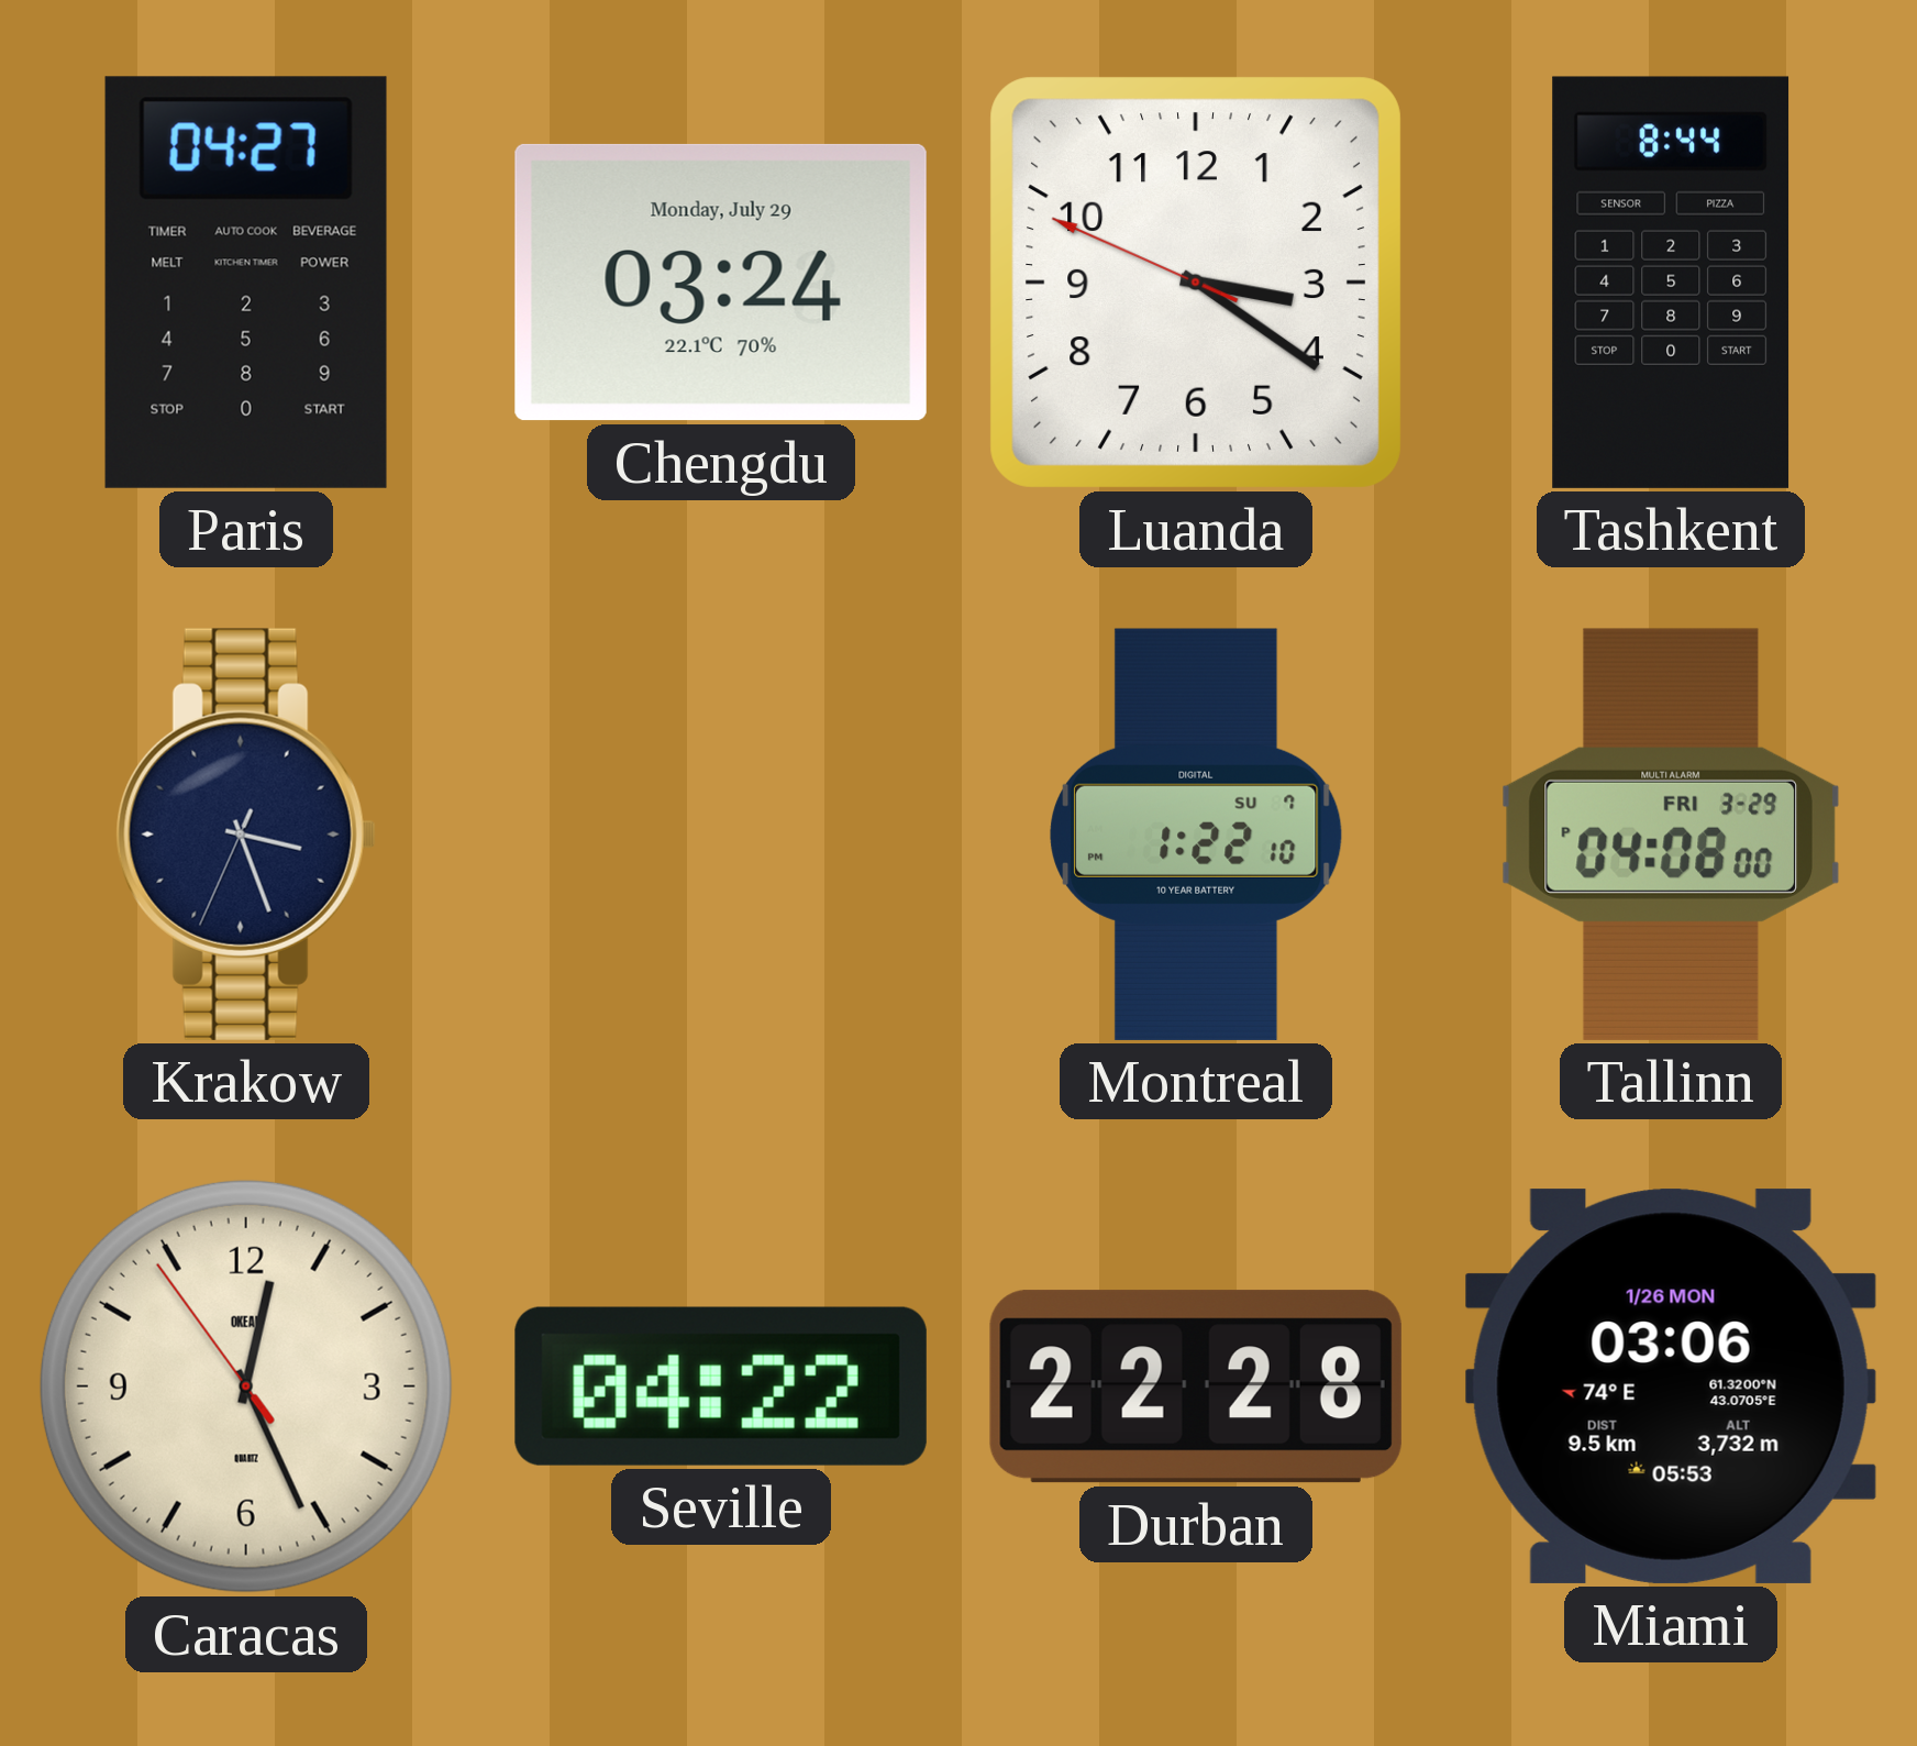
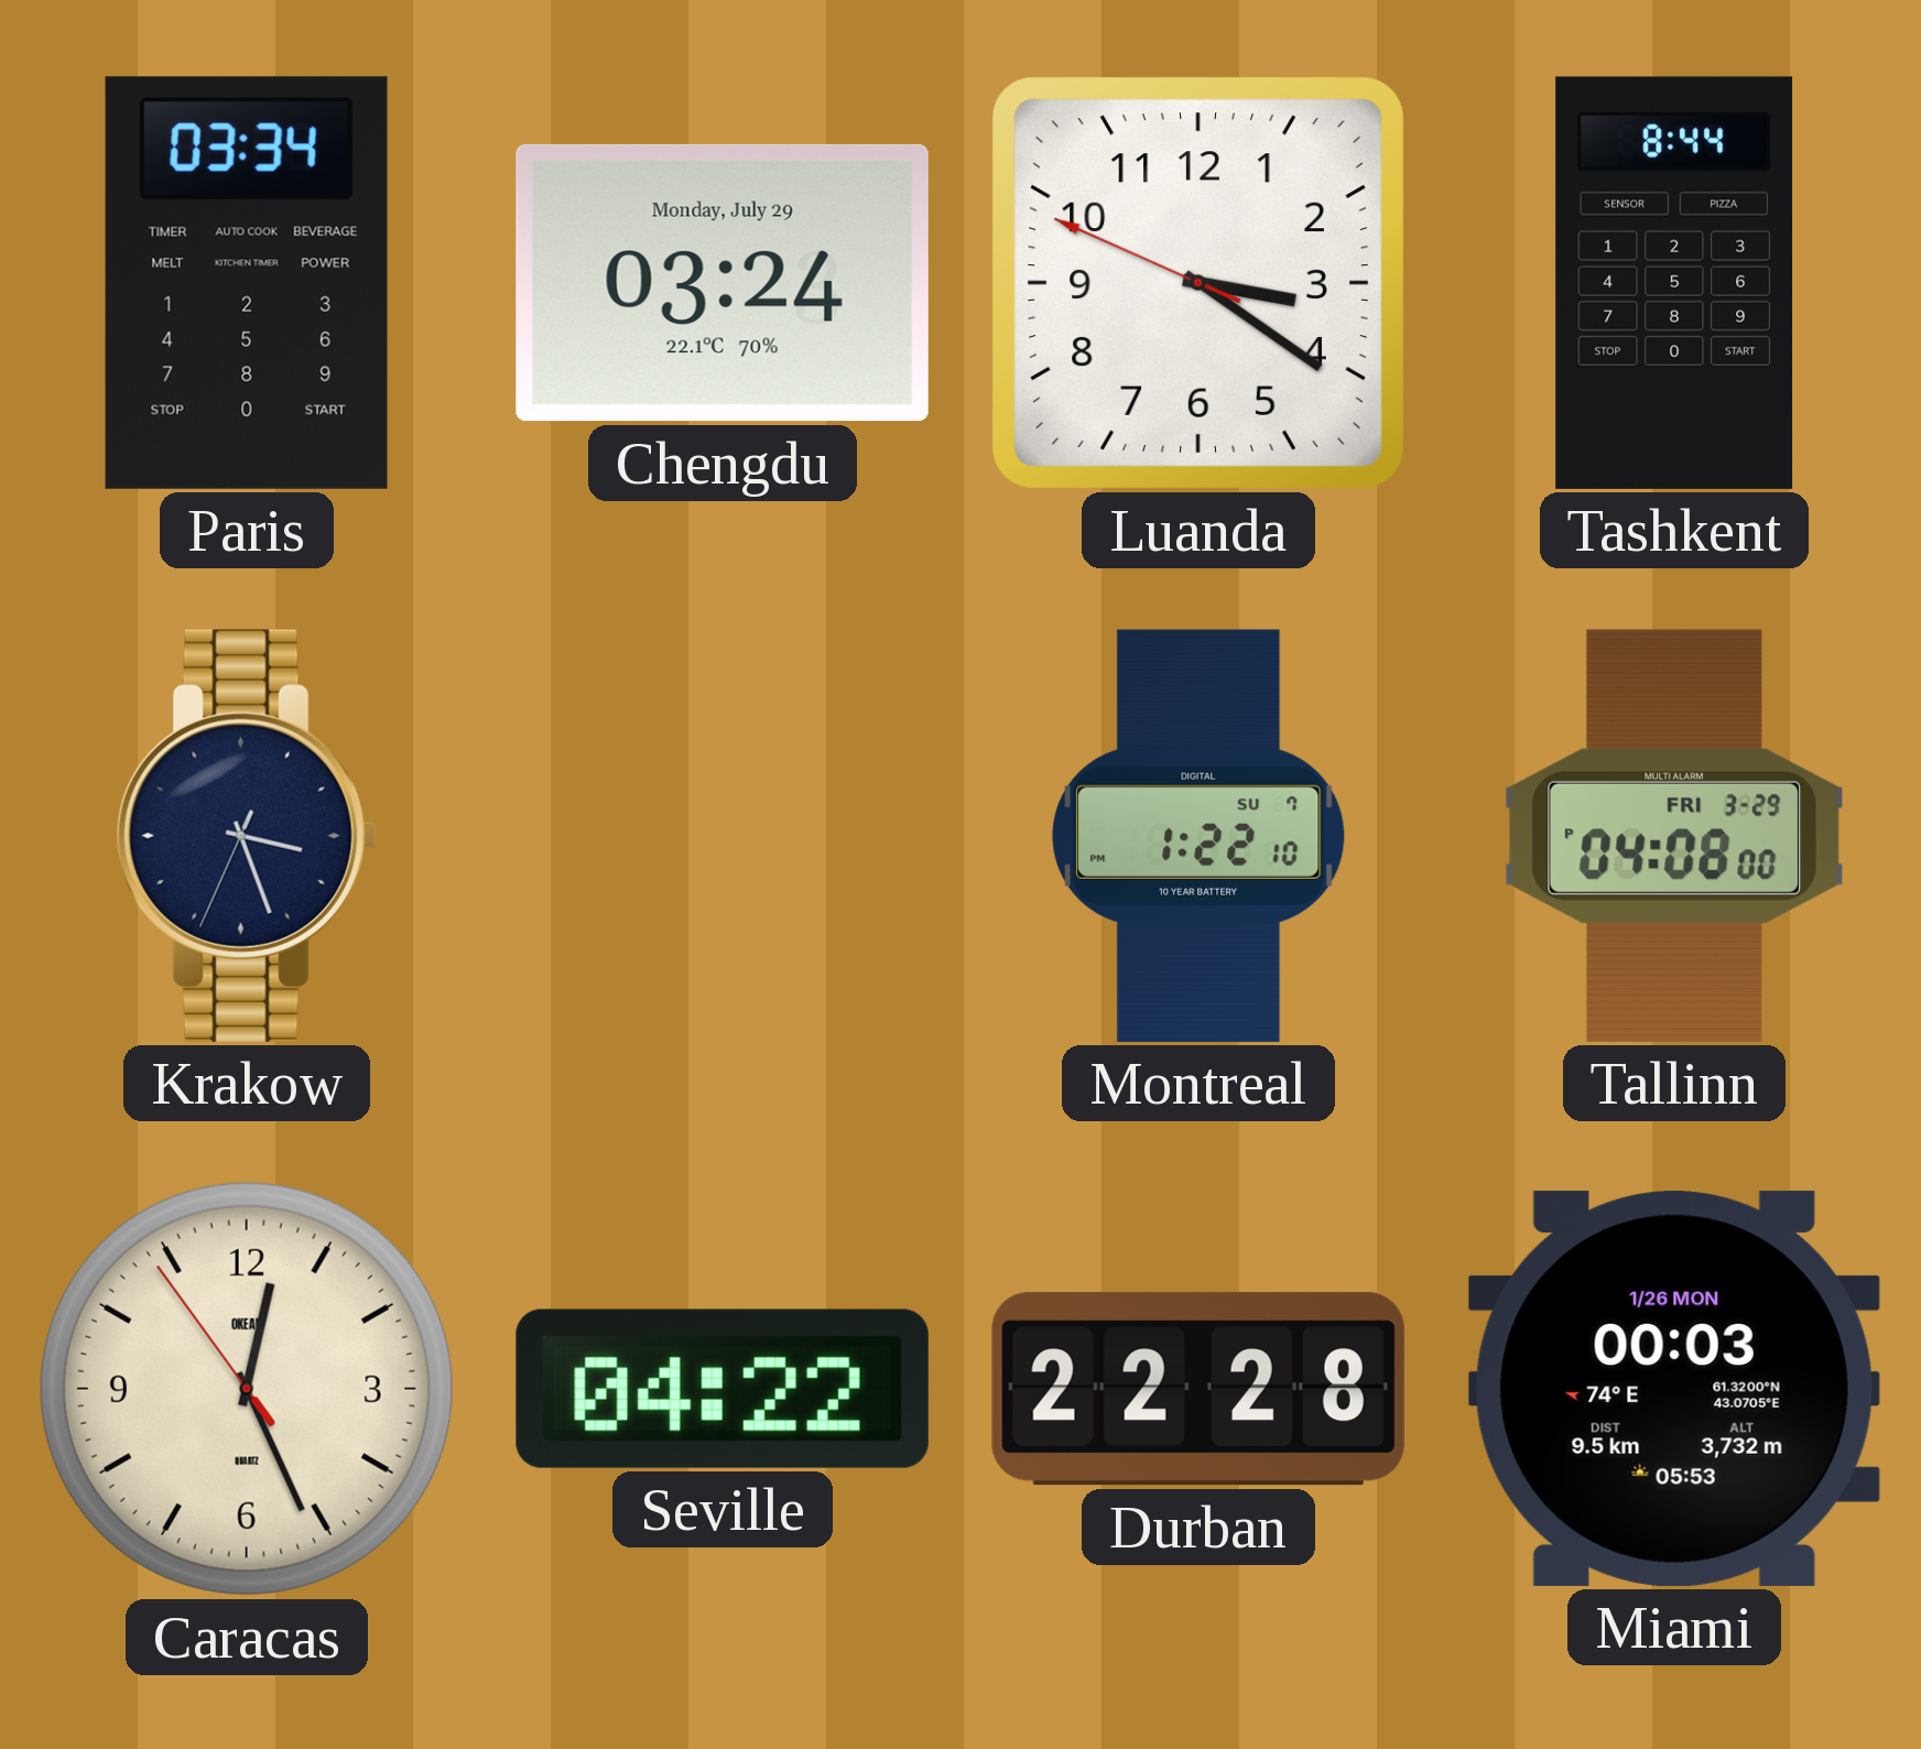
Paris: 04:27 -> 03:34
Miami: 03:06 -> 00:03
